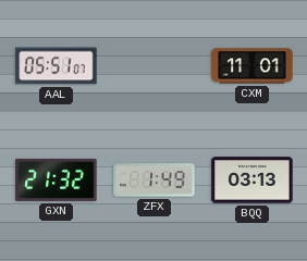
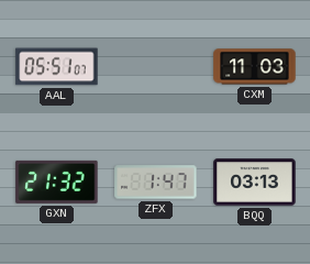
CXM: 11:01 -> 11:03
ZFX: 1:49 -> 1:47
